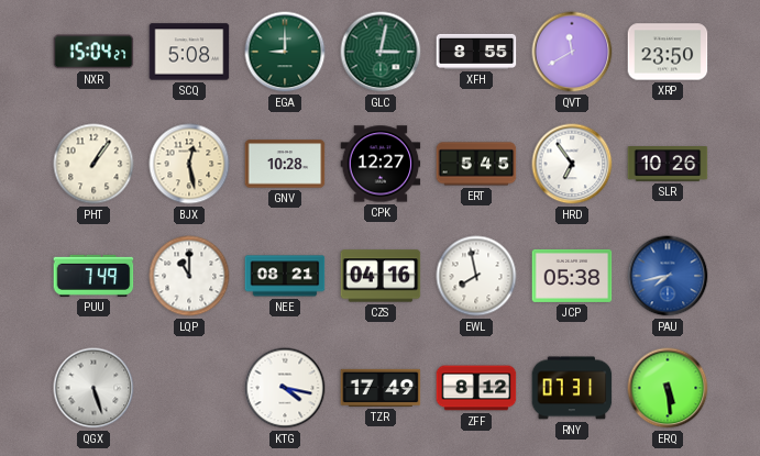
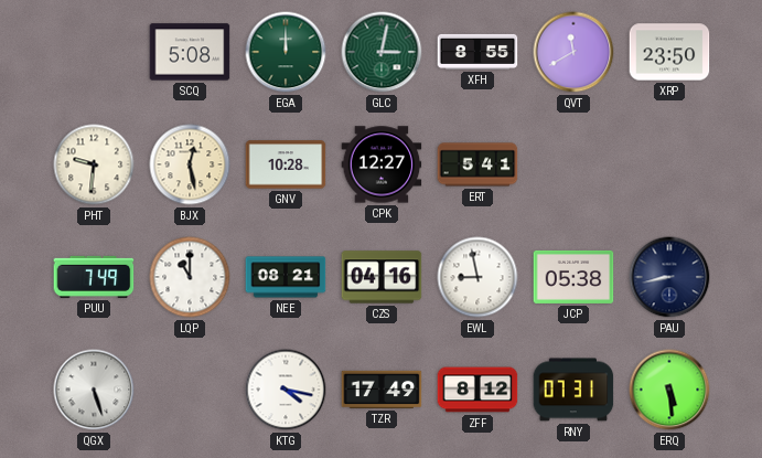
NXR: 15:04 -> none
EGA: 9:00 -> 12:00
PHT: 1:06 -> 9:31
ERT: 5:45 -> 5:41
HRD: 6:54 -> none
SLR: 10:26 -> none
EWL: 7:58 -> 8:58
PAU: 7:43 -> 8:43
PAU dial: blue -> navy
